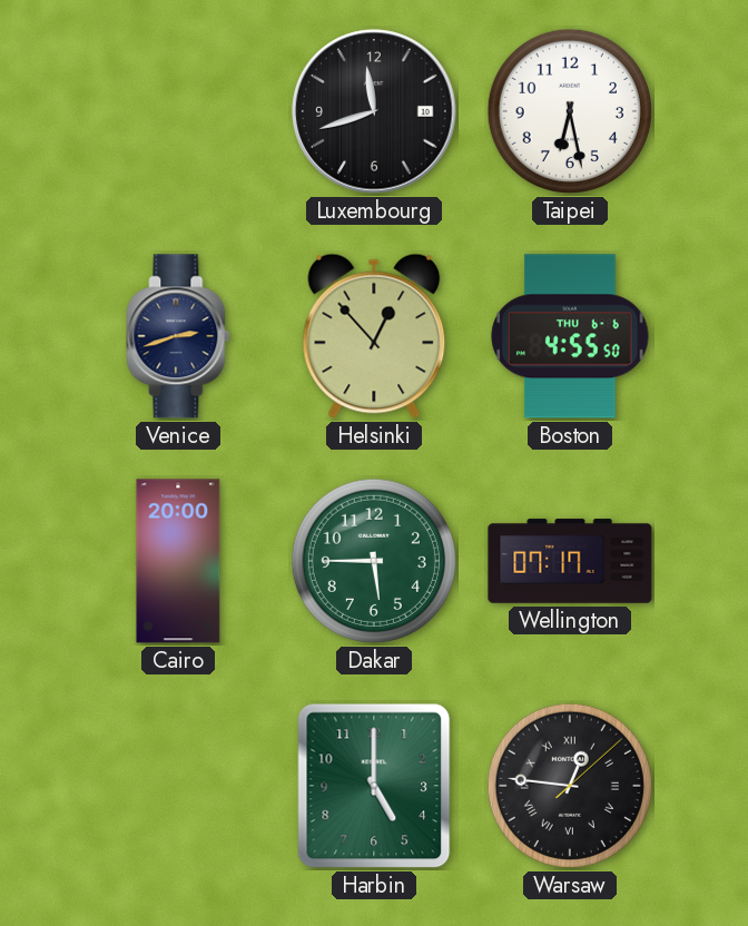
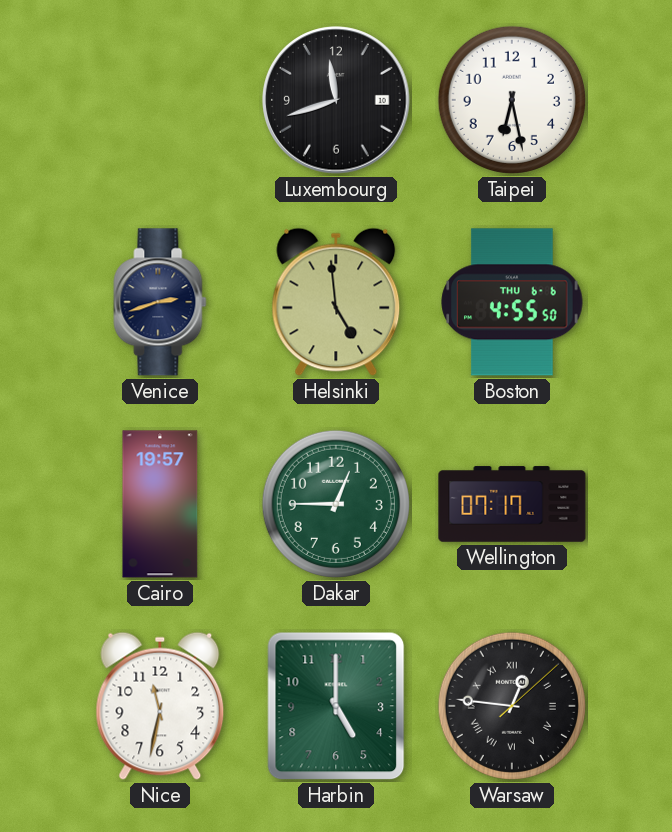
Helsinki: 12:53 -> 4:59
Cairo: 20:00 -> 19:57
Dakar: 5:45 -> 12:45
Nice: none -> 11:32
